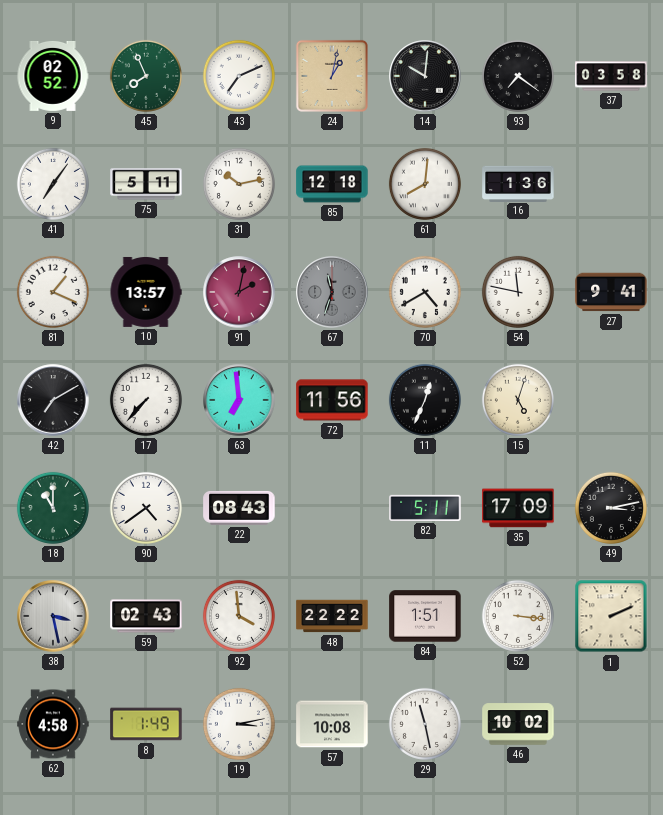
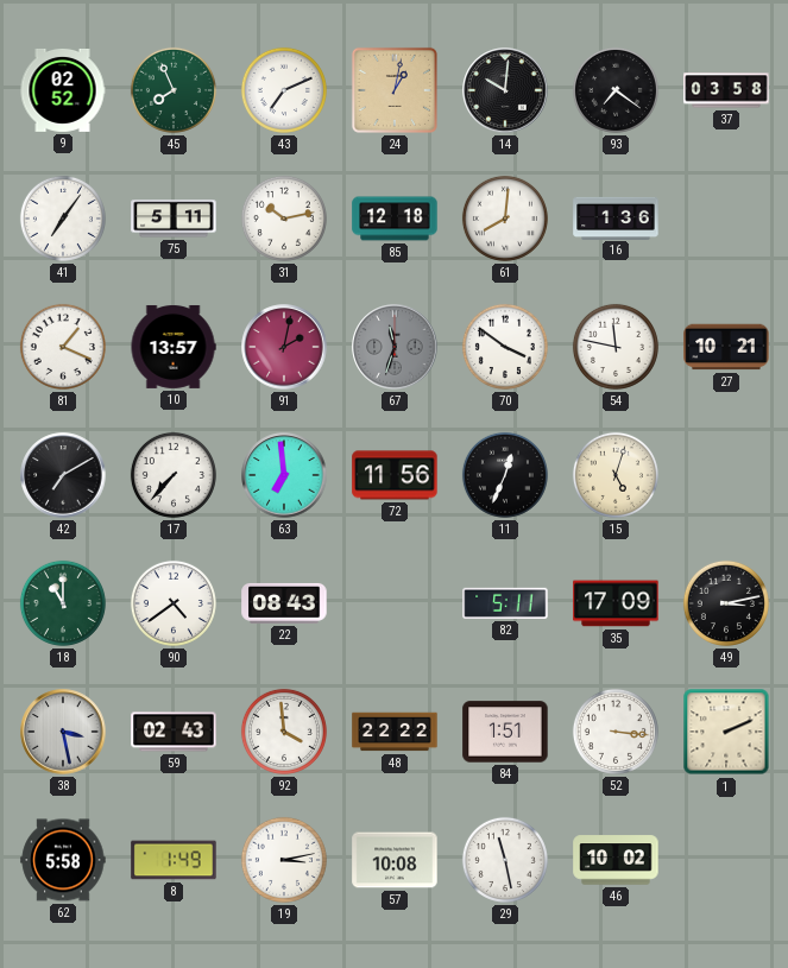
70: 4:40 -> 3:51
27: 9:41 -> 10:21
62: 4:58 -> 5:58
